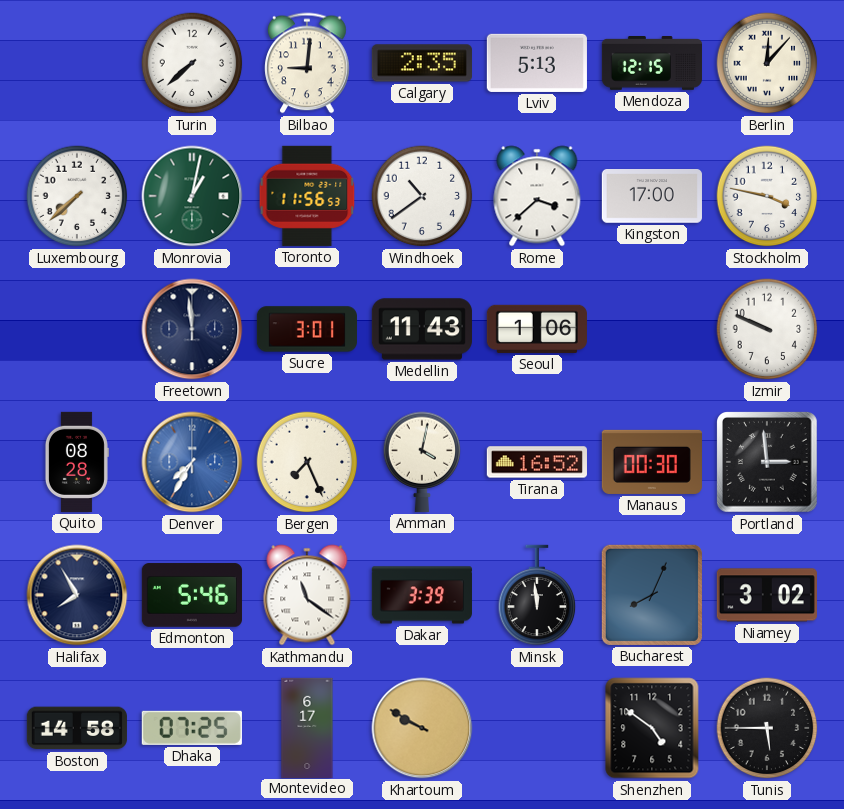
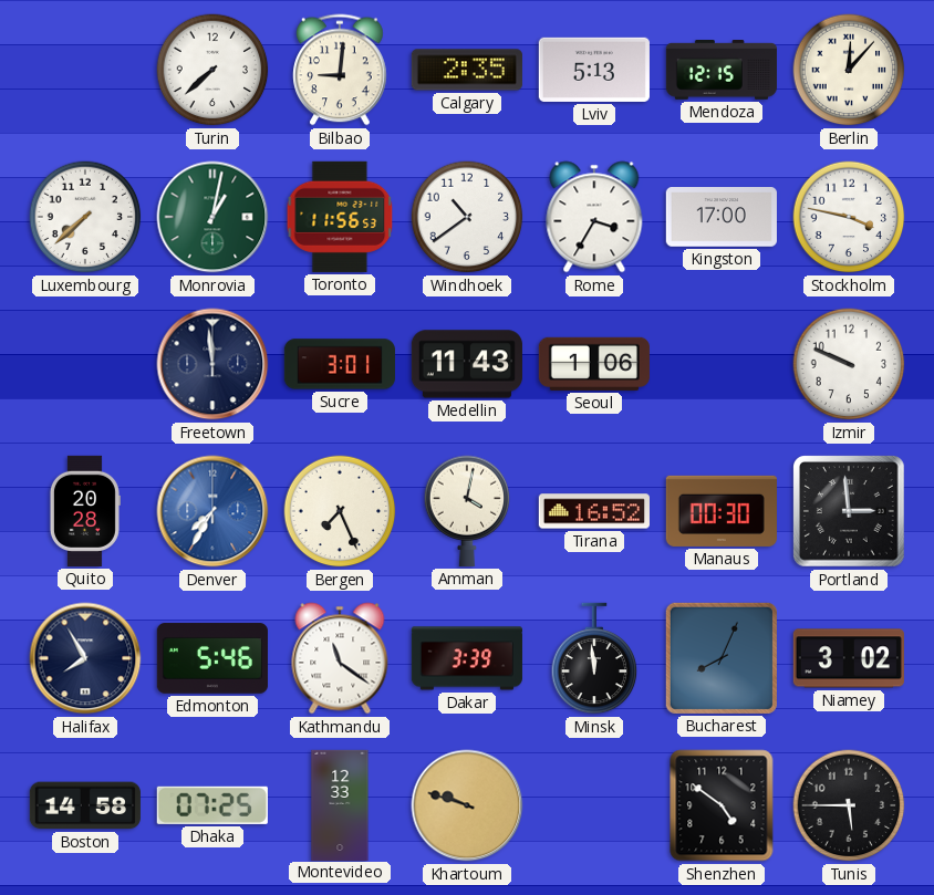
Rome: 3:38 -> 3:35
Quito: 08:28 -> 20:28
Montevideo: 6:17 -> 12:33
Khartoum: 9:50 -> 9:48
